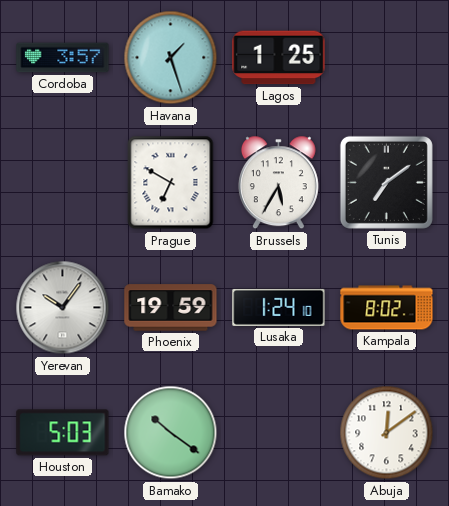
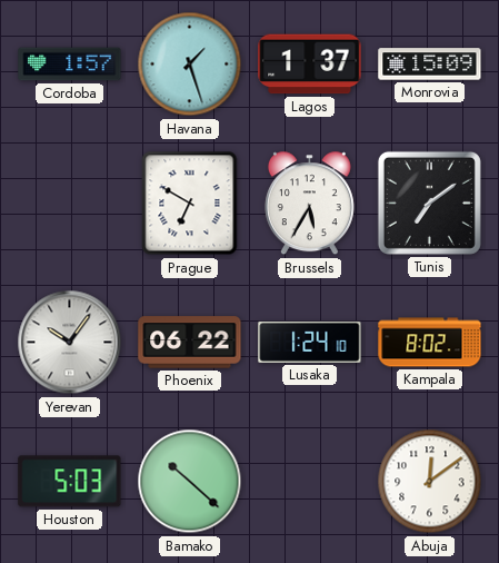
Cordoba: 3:57 -> 1:57
Lagos: 1:25 -> 1:37
Monrovia: none -> 15:09
Phoenix: 19:59 -> 06:22
Bamako: 10:21 -> 10:22
